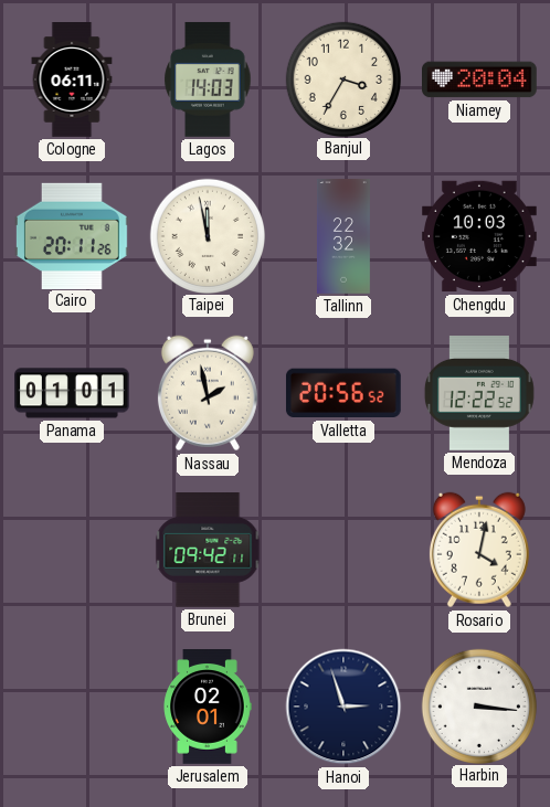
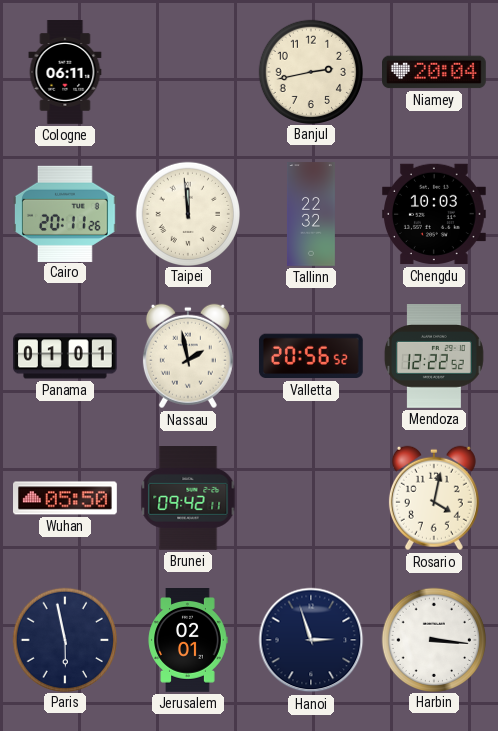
Lagos: 14:03 -> none
Banjul: 3:35 -> 2:43
Taipei: 11:58 -> 11:59
Wuhan: none -> 05:50
Paris: none -> 5:58
